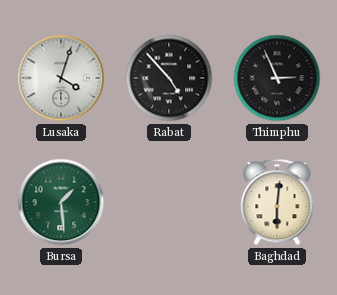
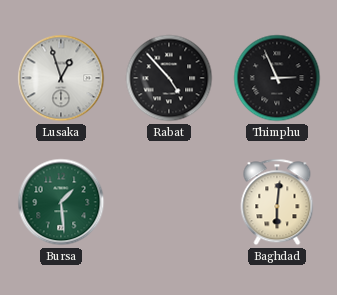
Lusaka: 4:03 -> 12:57
